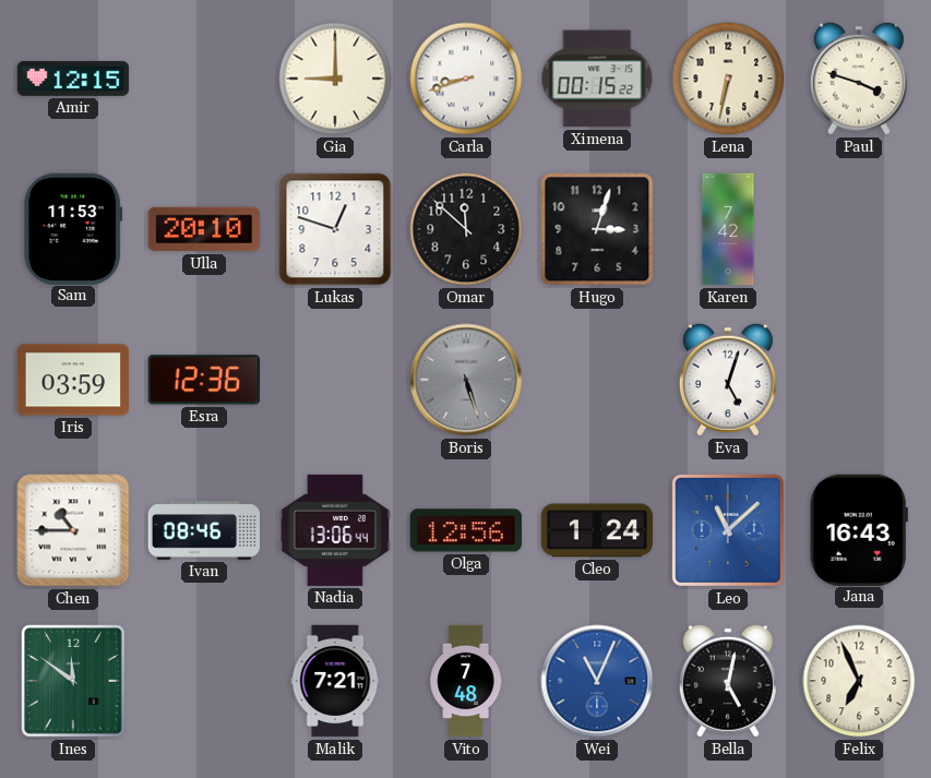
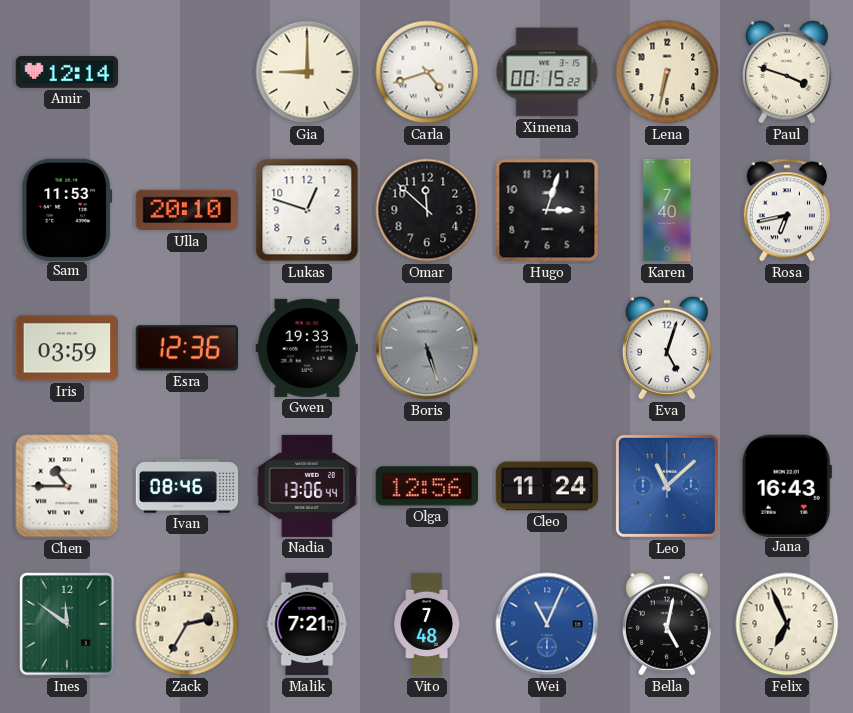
Amir: 12:15 -> 12:14
Carla: 8:42 -> 4:42
Karen: 7:42 -> 7:40
Rosa: none -> 6:43
Gwen: none -> 19:33
Cleo: 1:24 -> 11:24
Zack: none -> 2:35
